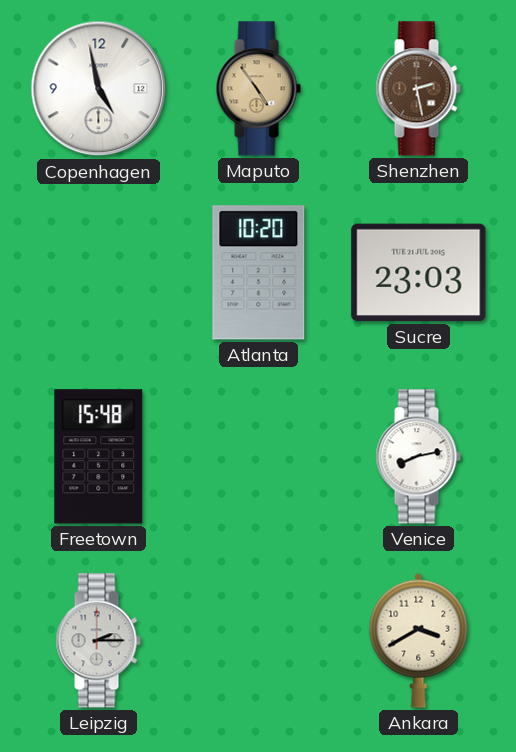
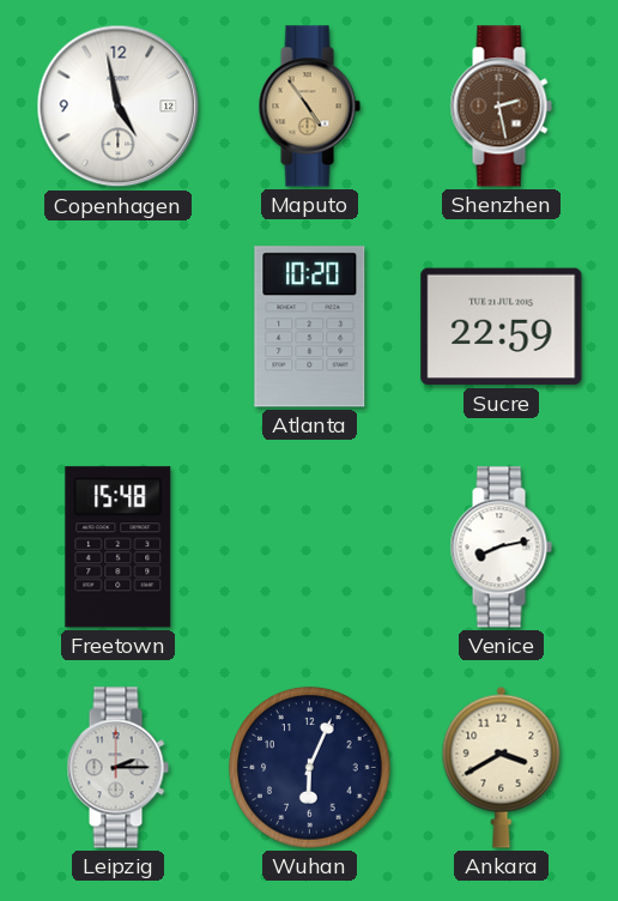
Sucre: 23:03 -> 22:59
Wuhan: none -> 6:04
